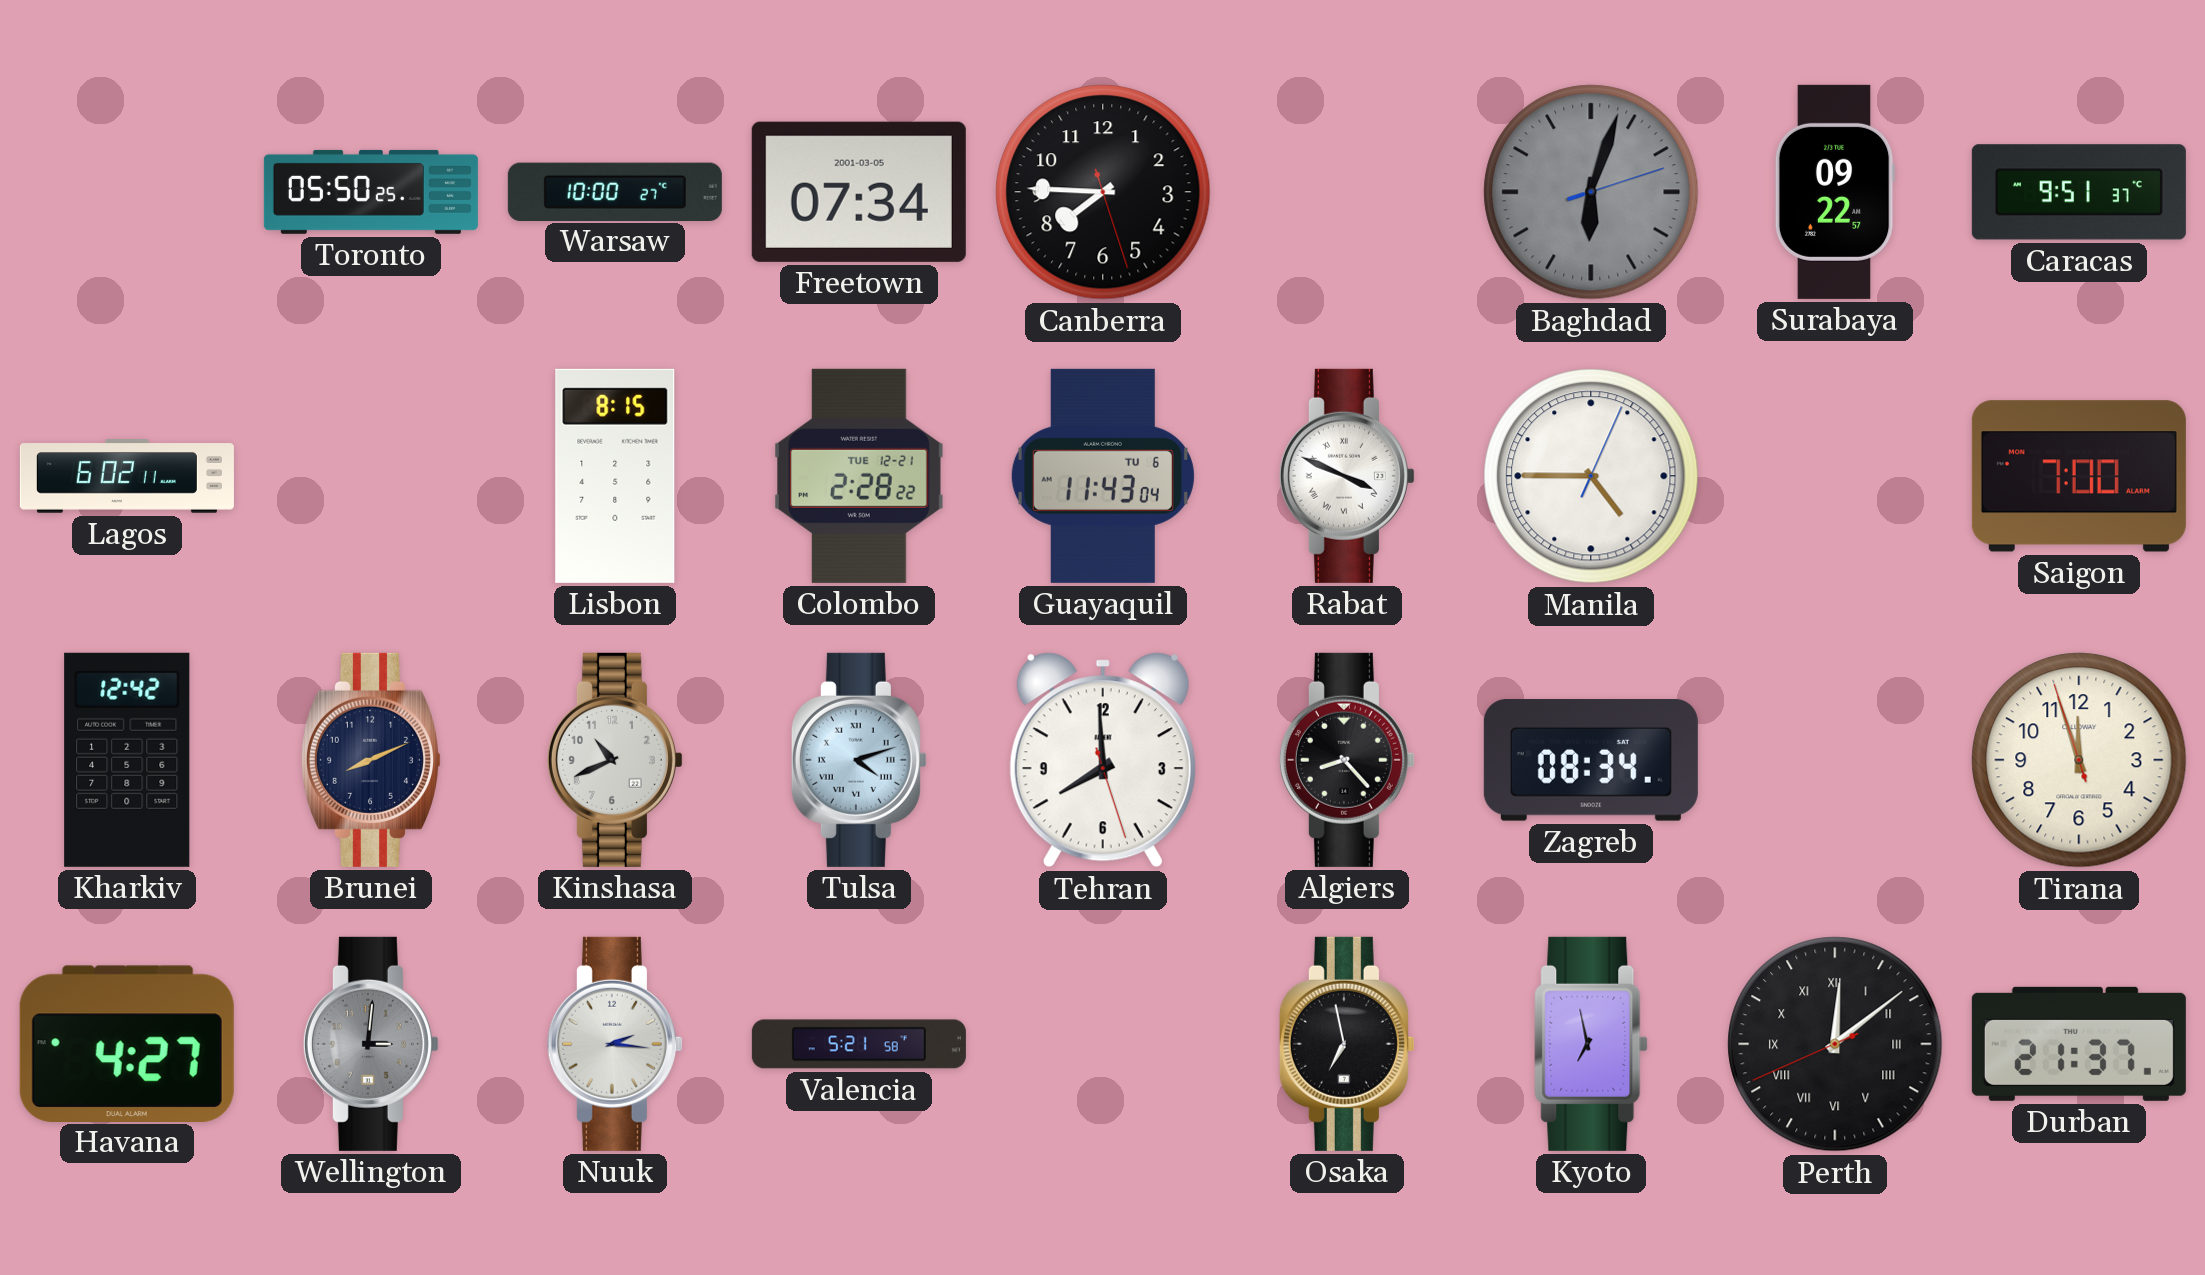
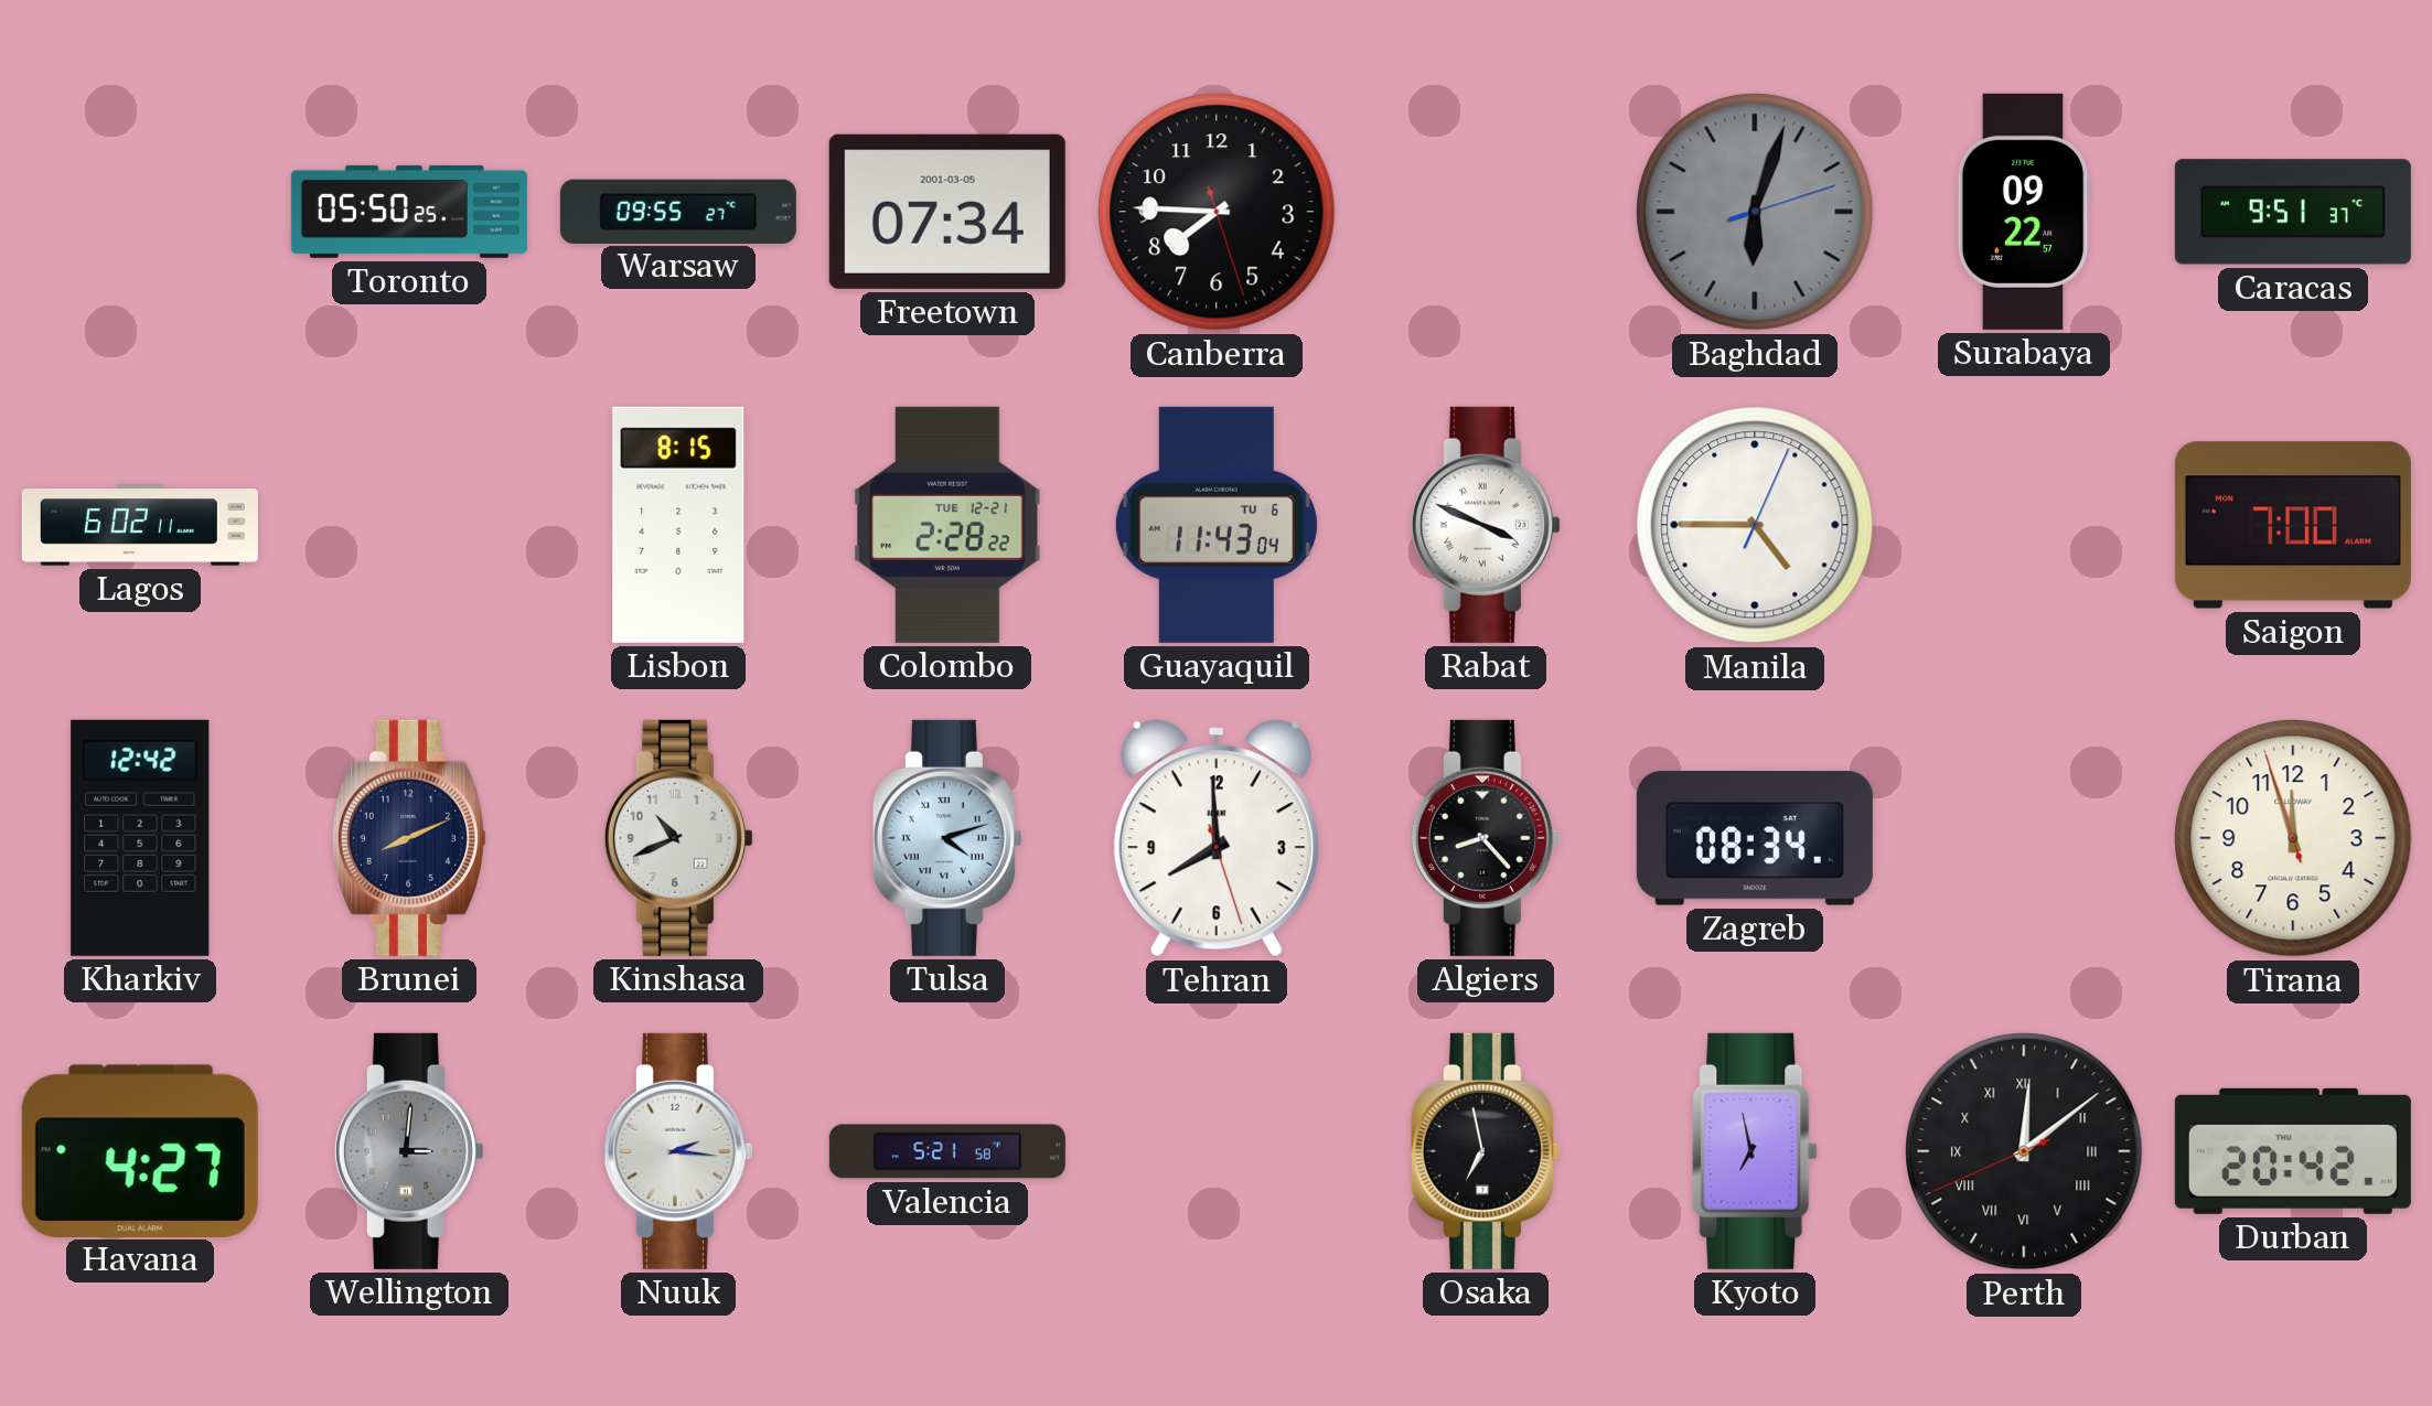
Warsaw: 10:00 -> 09:55
Durban: 21:37 -> 20:42
